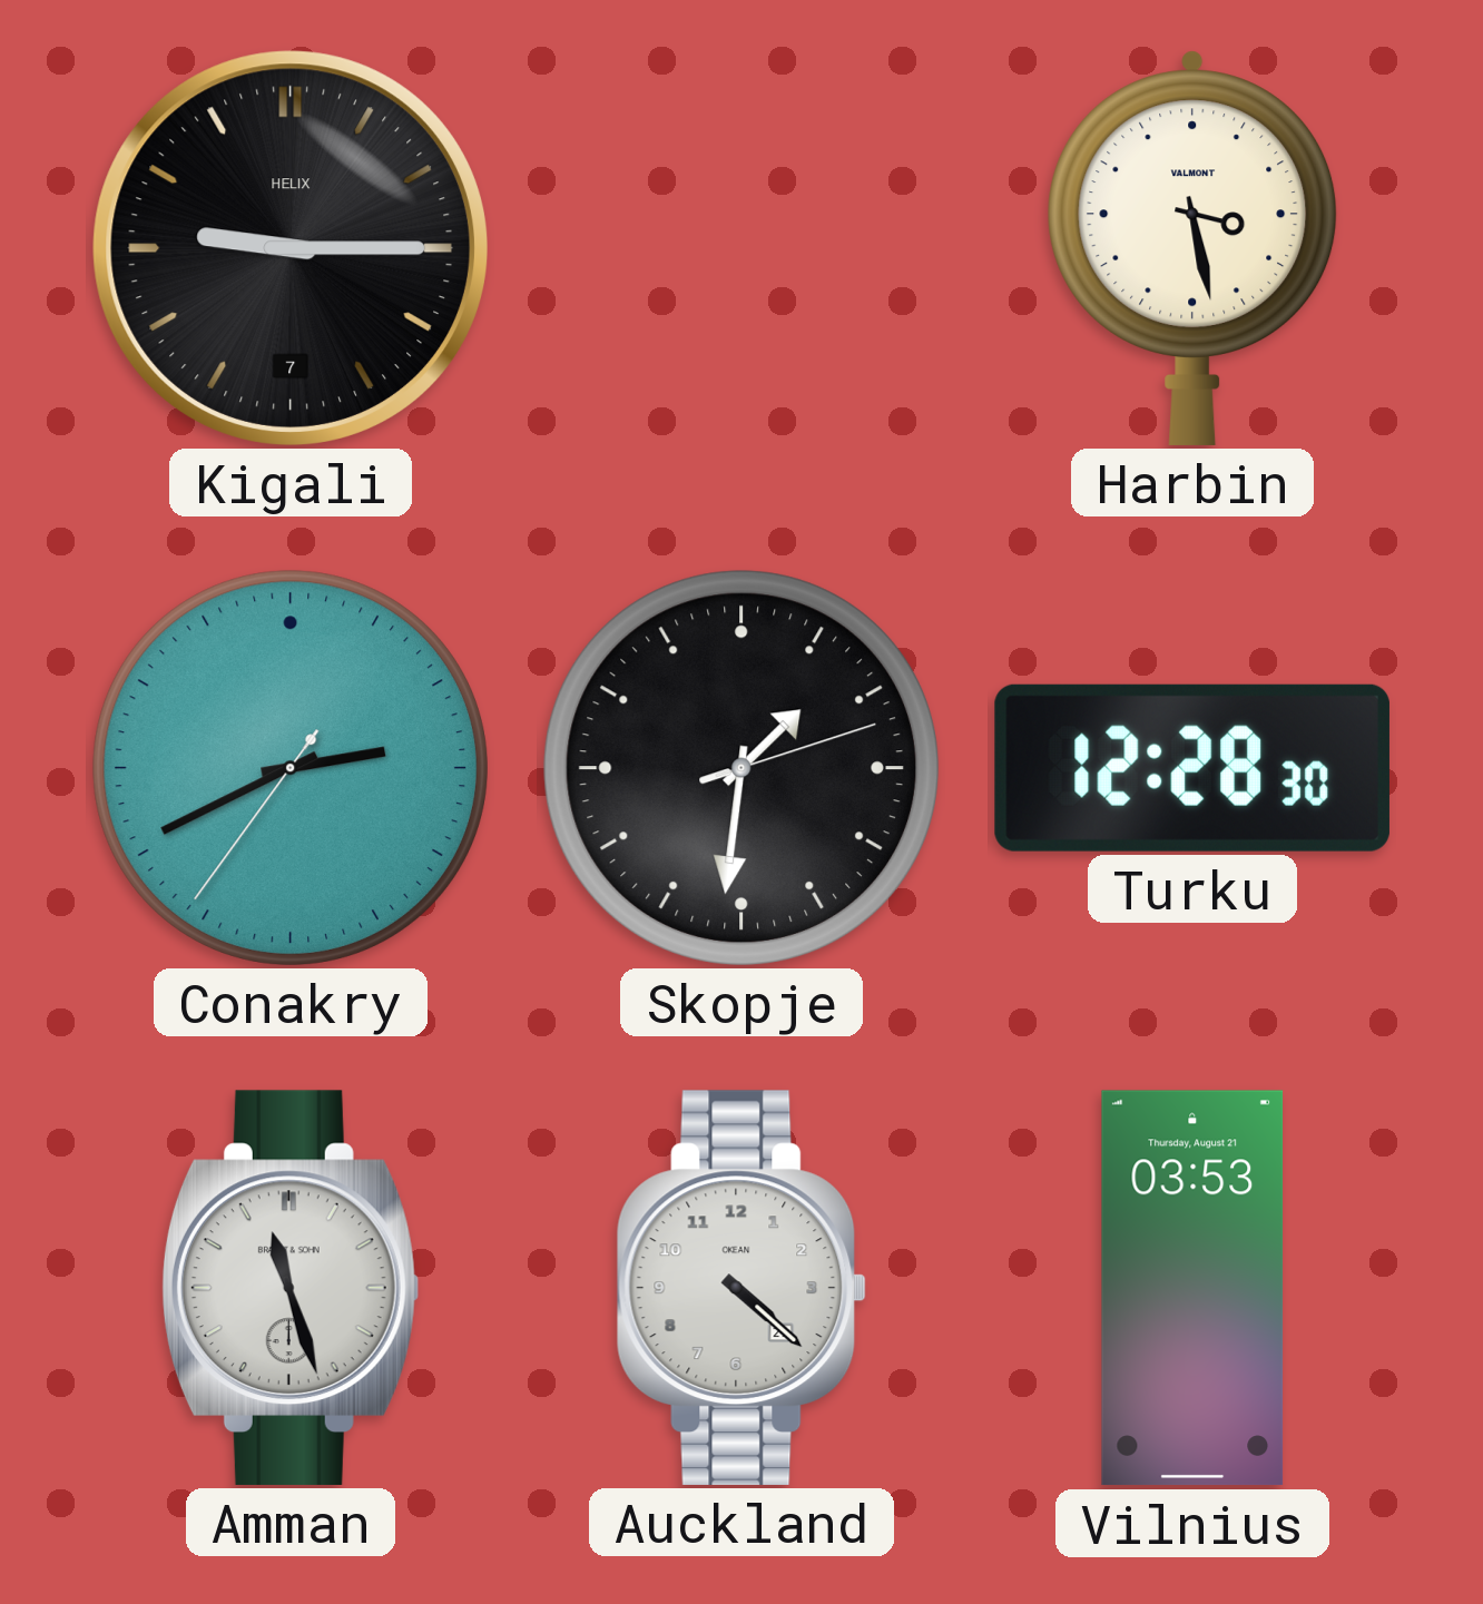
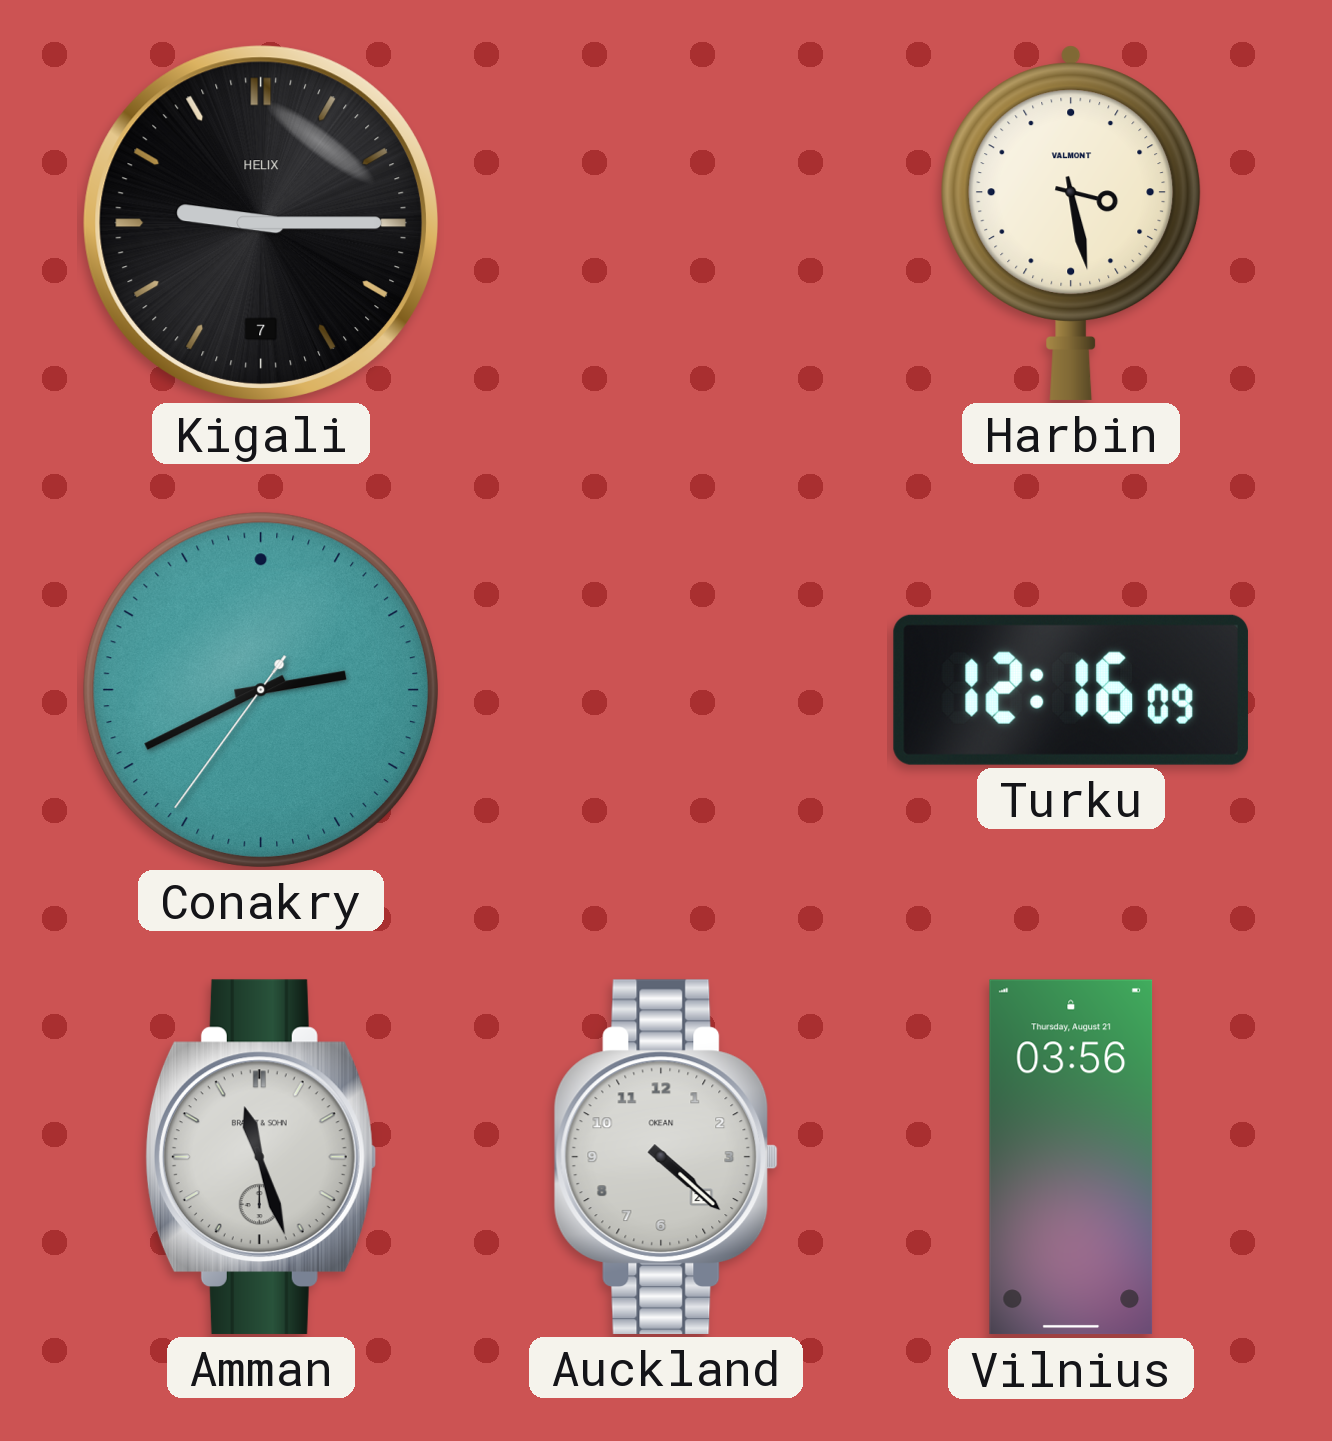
Skopje: 1:31 -> none
Turku: 12:28 -> 12:16
Vilnius: 03:53 -> 03:56
